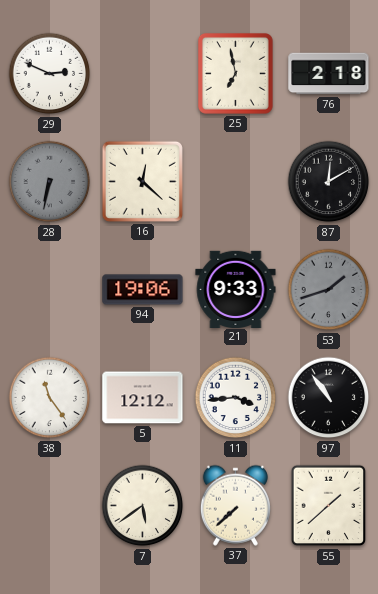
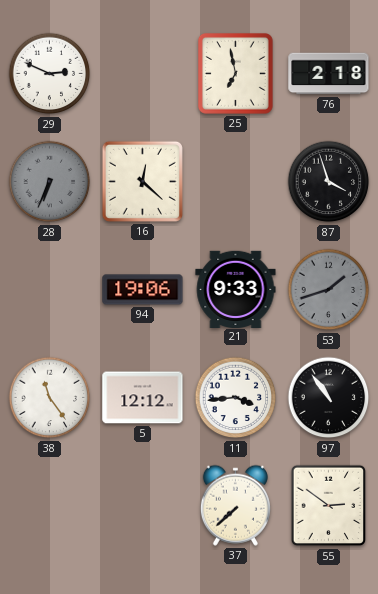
28: 6:32 -> 6:34
87: 12:10 -> 3:57
7: 5:39 -> none
55: 1:38 -> 2:51
